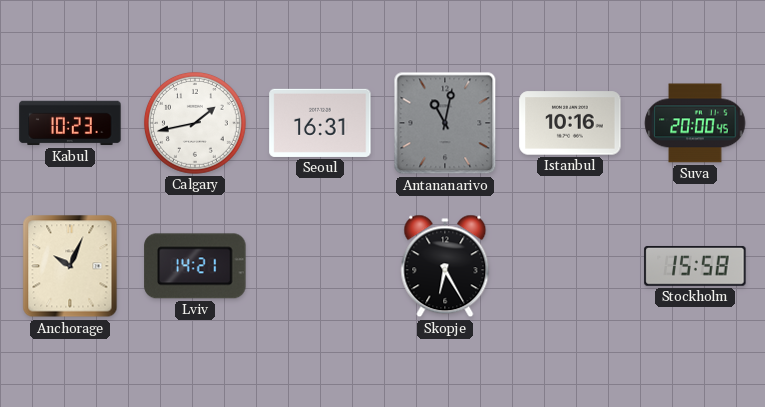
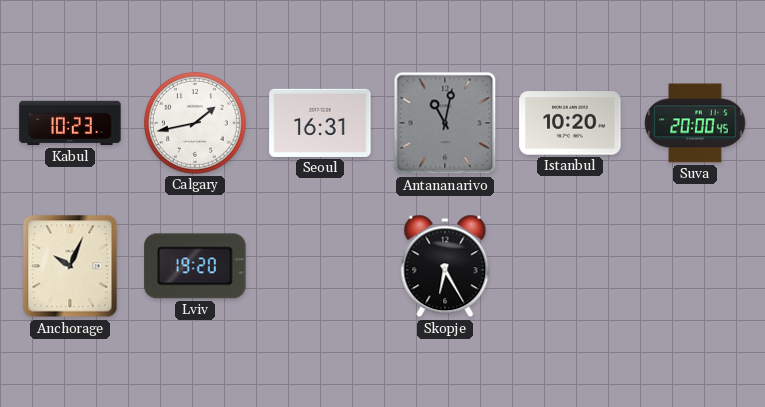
Istanbul: 10:16 -> 10:20
Lviv: 14:21 -> 19:20
Stockholm: 15:58 -> none
